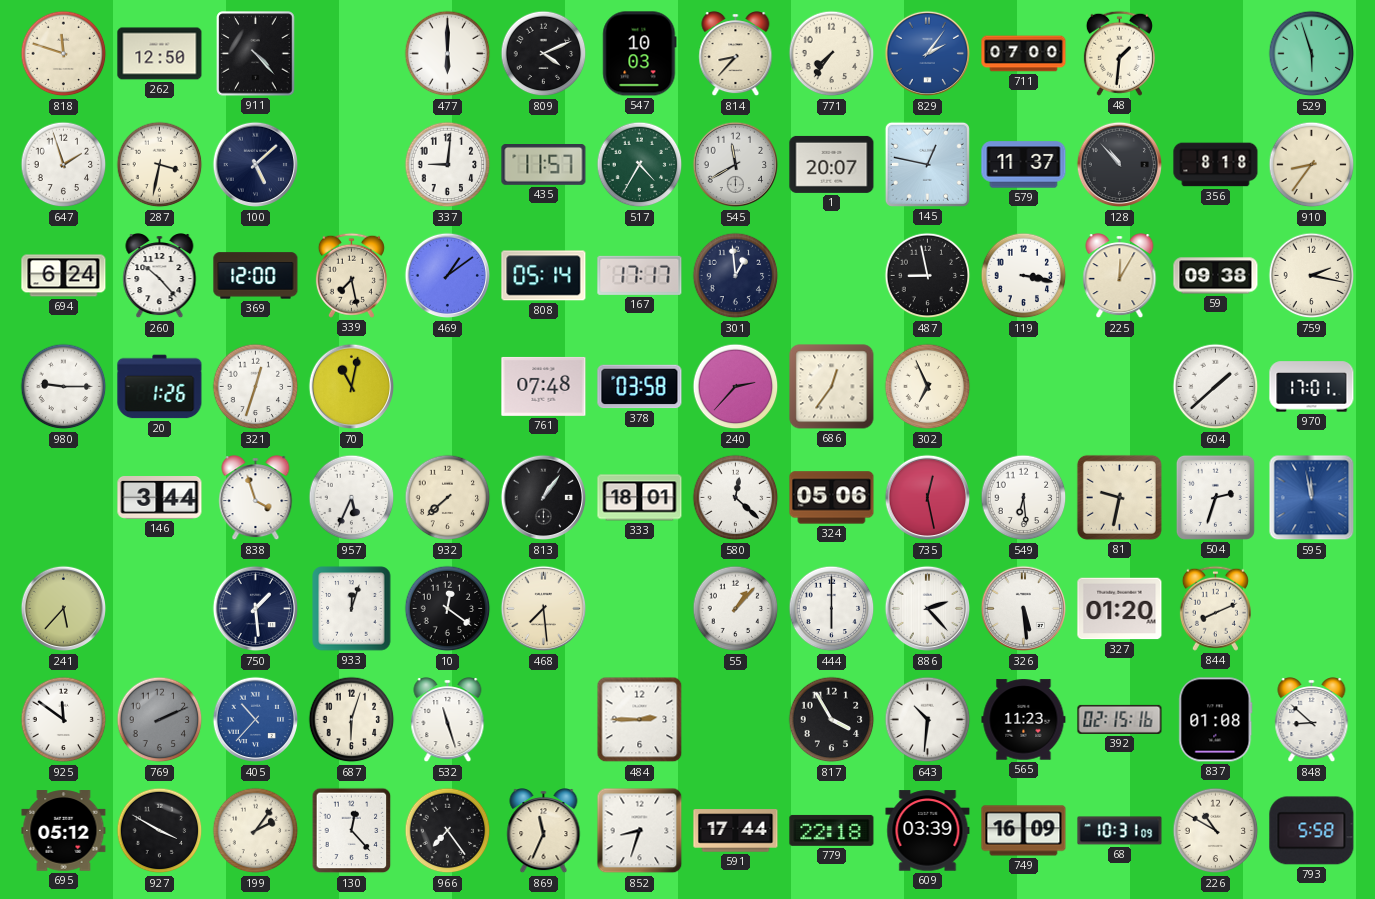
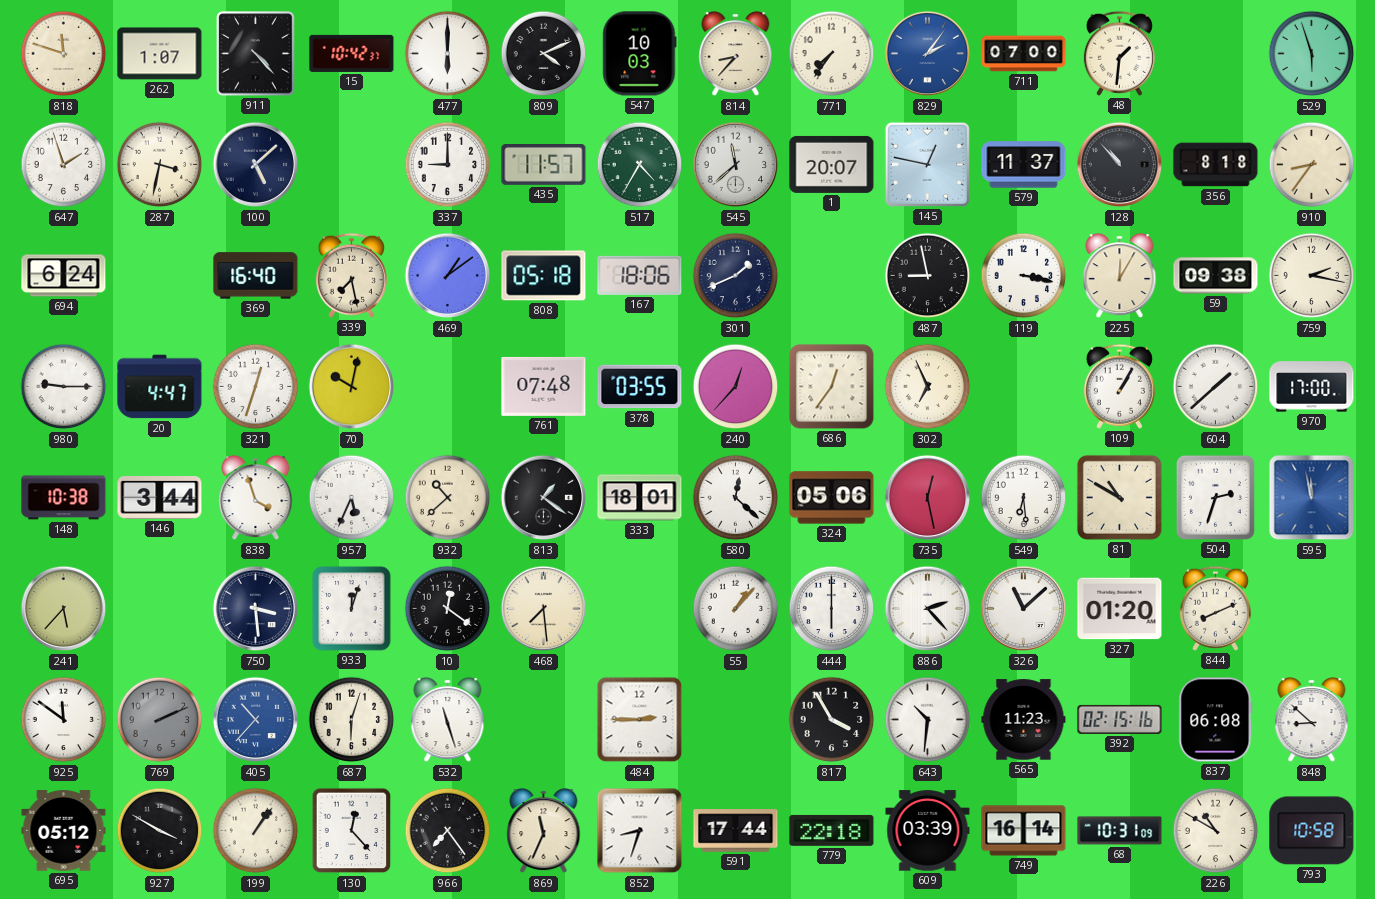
262: 12:50 -> 1:07
15: none -> 10:42
337: 9:01 -> 9:00
545: 11:40 -> 11:38
260: 10:23 -> none
369: 12:00 -> 16:40
808: 05:14 -> 05:18
167: 17:17 -> 18:06
301: 12:59 -> 1:41
20: 1:26 -> 4:47
70: 11:02 -> 10:02
378: 03:58 -> 03:55
240: 2:37 -> 12:37
109: none -> 1:05
970: 17:01 -> 17:00
148: none -> 10:38
932: 7:38 -> 10:38
813: 1:06 -> 1:21
81: 9:32 -> 10:50
750: 1:29 -> 3:29
326: 5:29 -> 11:08
837: 01:08 -> 06:08
199: 2:06 -> 1:06
749: 16:09 -> 16:14
793: 5:58 -> 10:58
